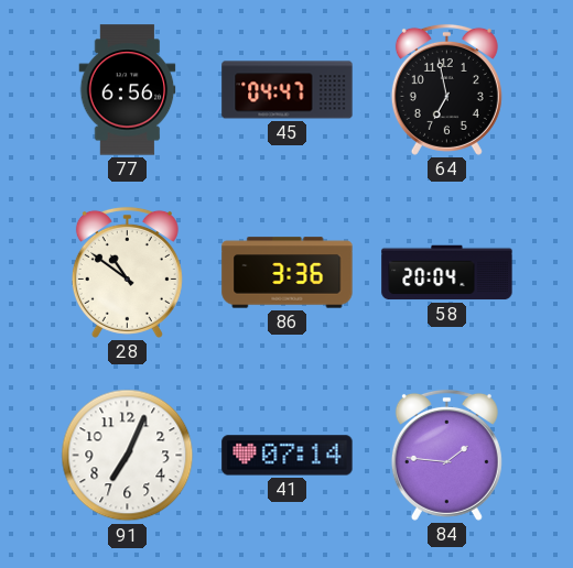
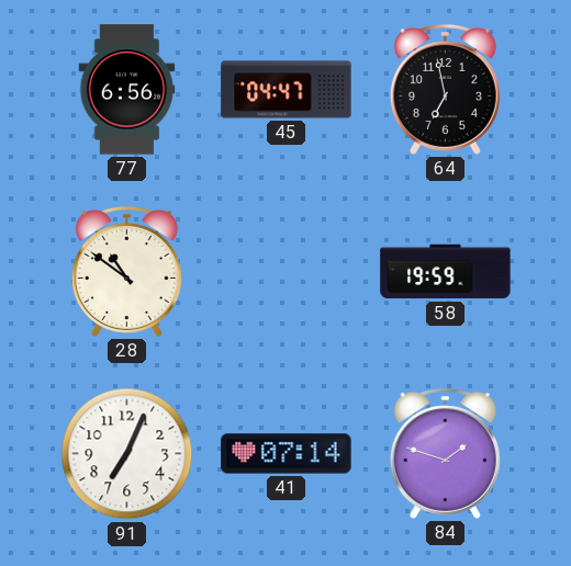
86: 3:36 -> none
58: 20:04 -> 19:59
84: 1:46 -> 1:48
